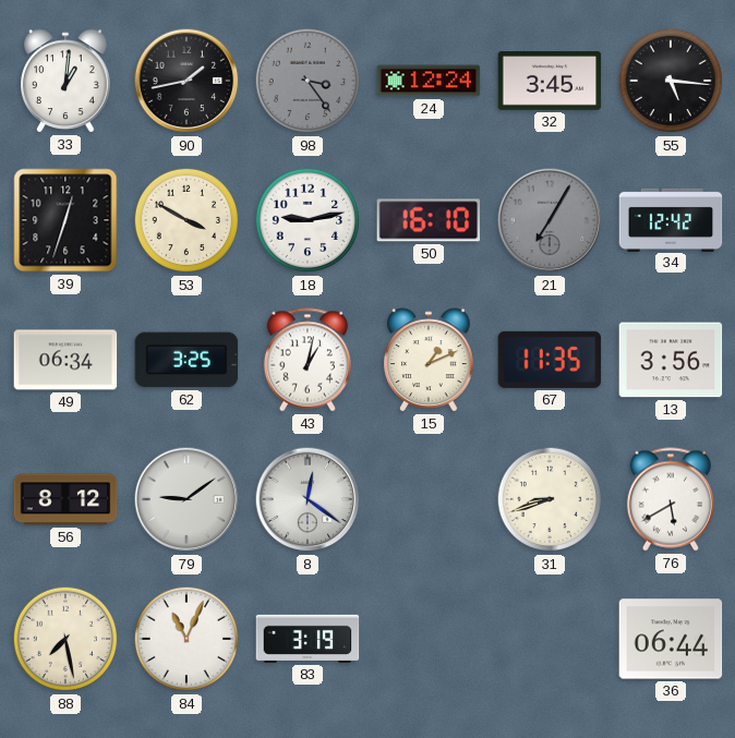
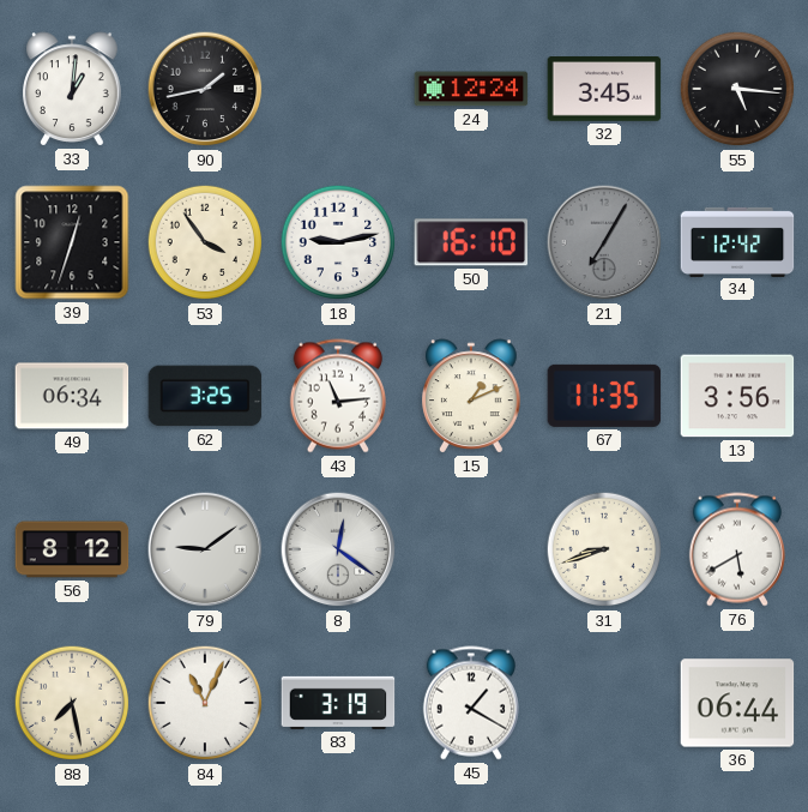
98: 3:24 -> none
53: 3:50 -> 3:54
43: 1:02 -> 11:14
45: none -> 1:20
